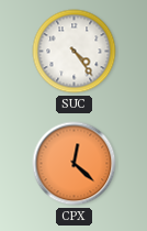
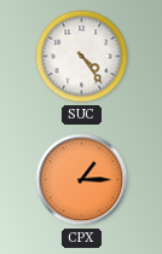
CPX: 12:22 -> 1:15
